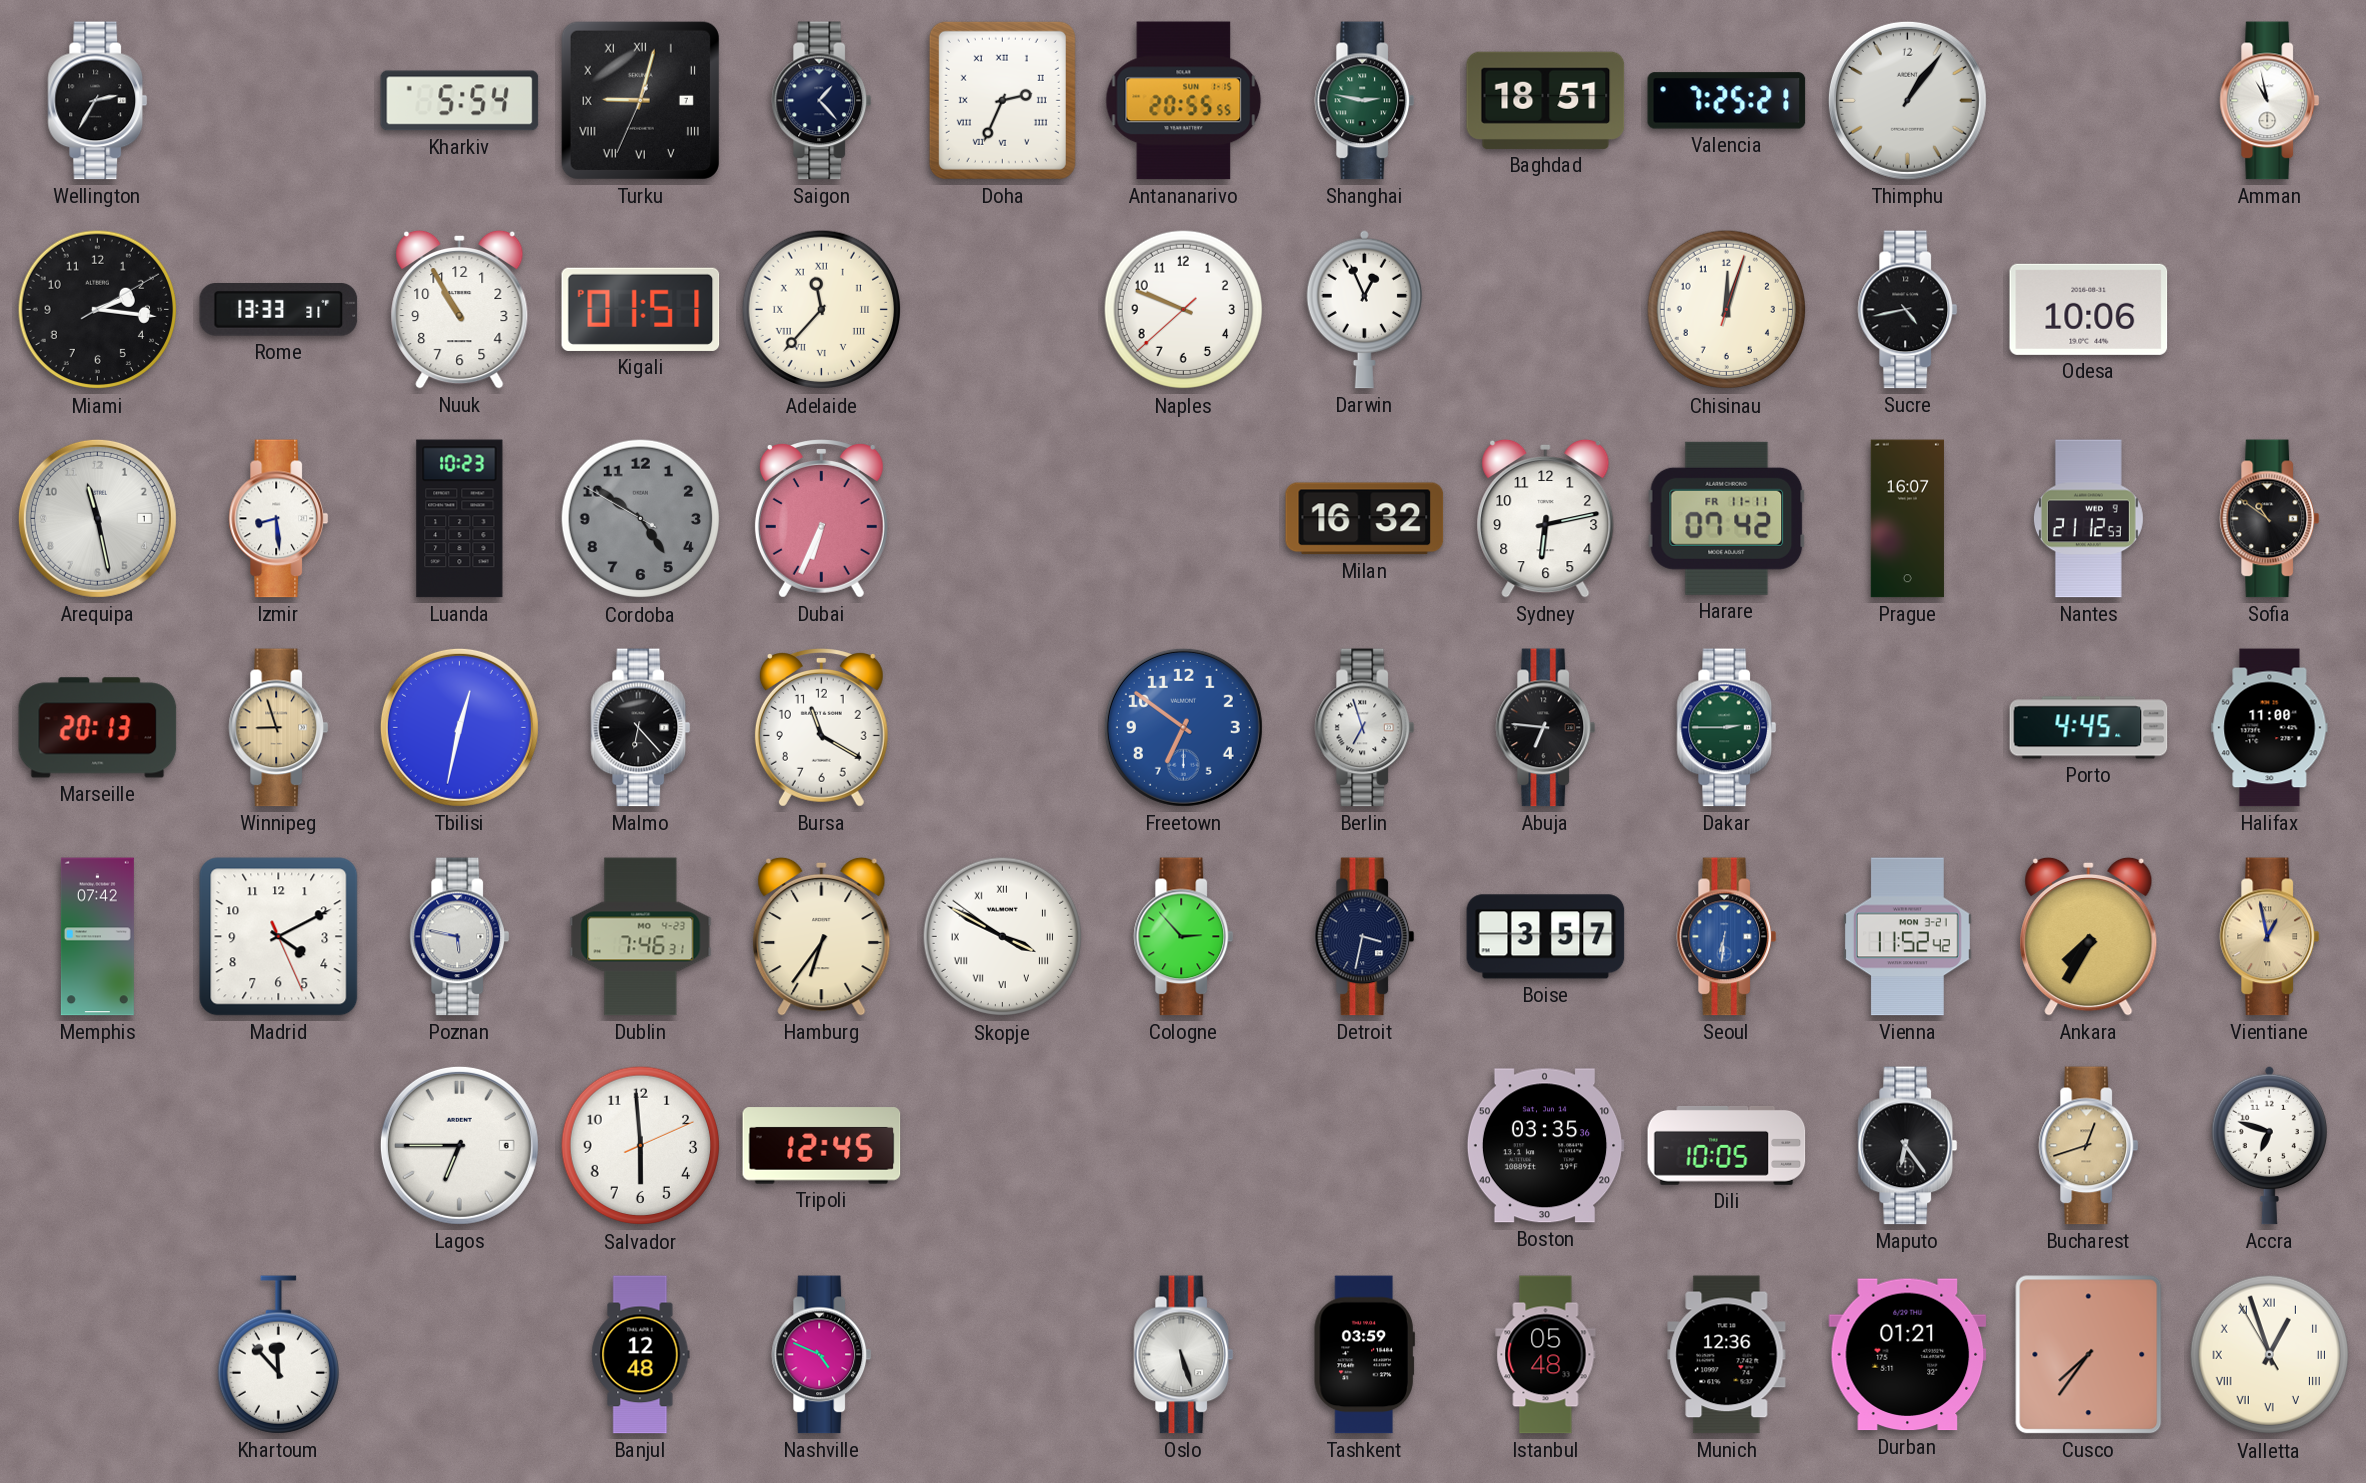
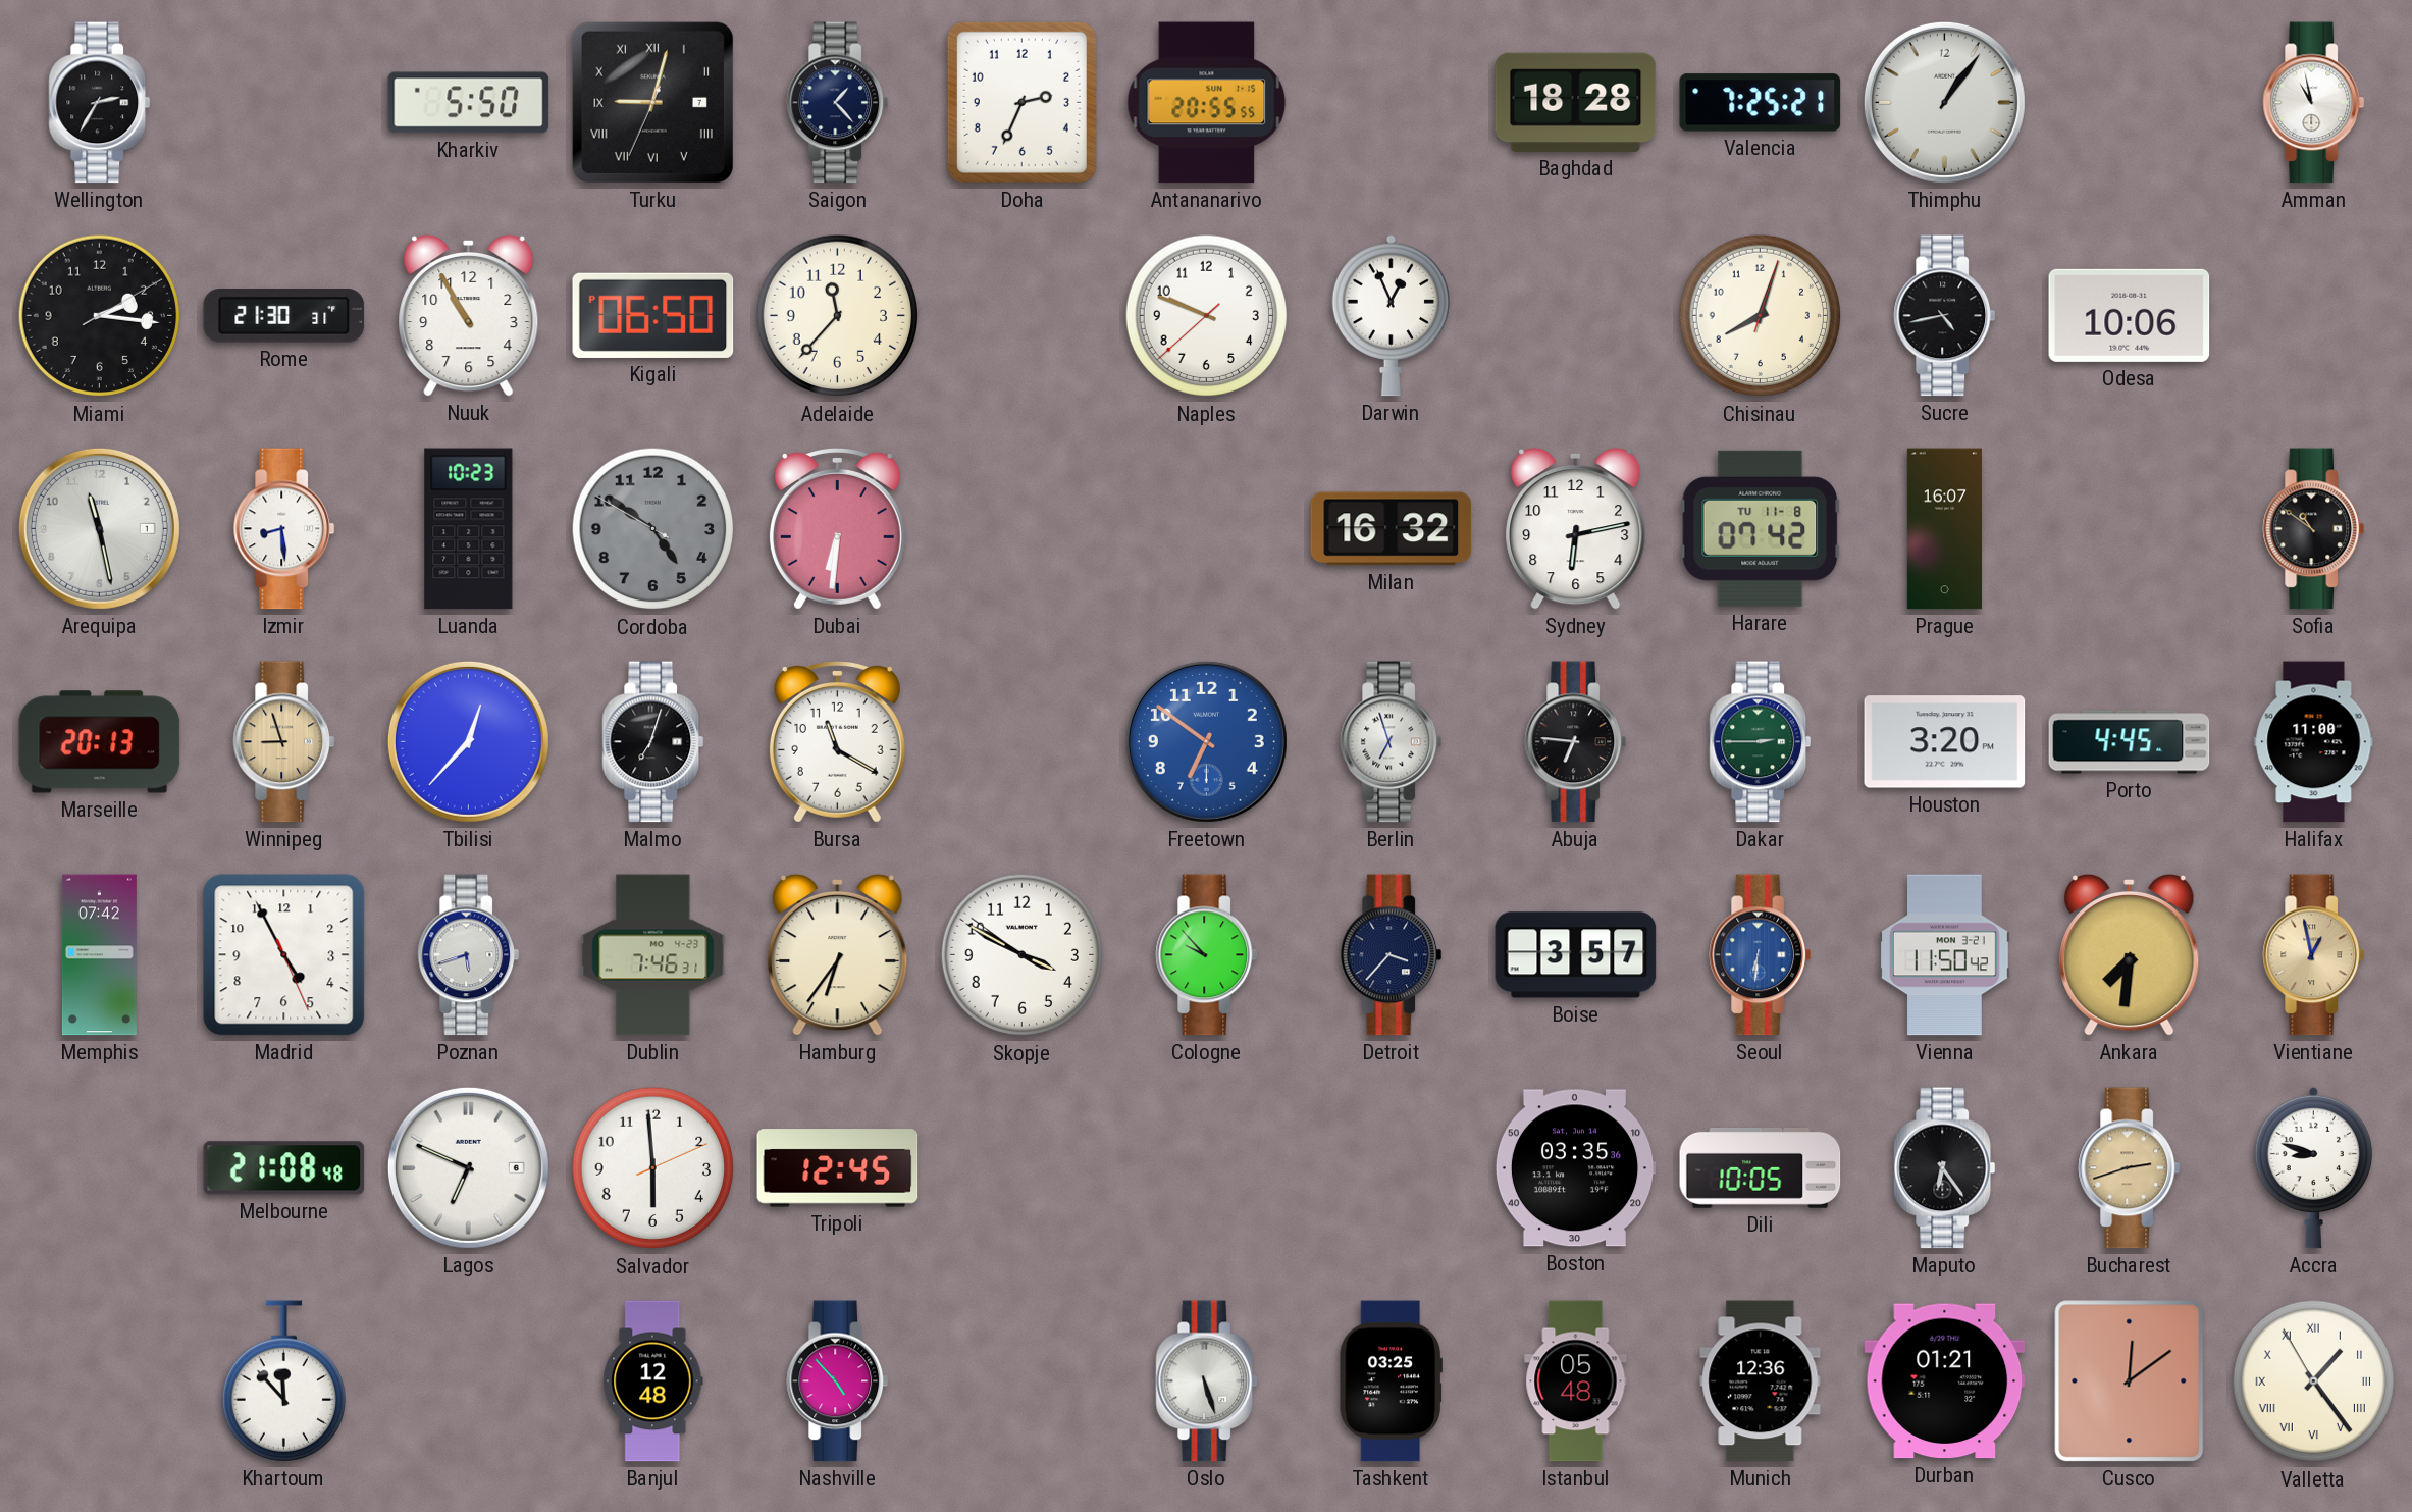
Kharkiv: 5:54 -> 5:50
Doha numerals: Roman -> Arabic
Shanghai: 2:47 -> none
Baghdad: 18:51 -> 18:28
Rome: 13:33 -> 21:30
Kigali: 01:51 -> 06:50
Adelaide numerals: Roman -> Arabic
Chisinau: 12:03 -> 8:03
Dubai: 6:34 -> 6:31
Harare date: FR 11-11 -> TU 11-8
Nantes: 21:12 -> none
Tbilisi: 12:32 -> 12:37
Malmo: 6:23 -> 7:03
Houston: none -> 3:20
Madrid: 4:10 -> 4:55
Poznan: 5:47 -> 5:42
Skopje numerals: Roman -> Arabic
Cologne: 2:53 -> 9:53
Detroit: 3:32 -> 3:37
Vienna: 11:52 -> 11:50
Ankara: 7:35 -> 7:31
Melbourne: none -> 21:08
Lagos: 6:45 -> 6:49
Bucharest: 12:42 -> 2:42
Accra: 6:48 -> 8:48
Nashville: 4:49 -> 4:53
Tashkent: 03:59 -> 03:25
Cusco: 7:36 -> 12:09
Valletta: 12:56 -> 1:23
